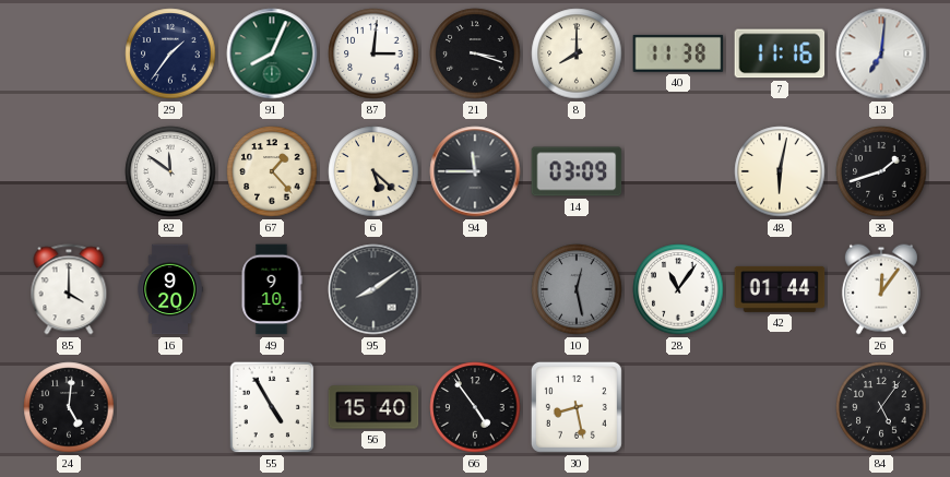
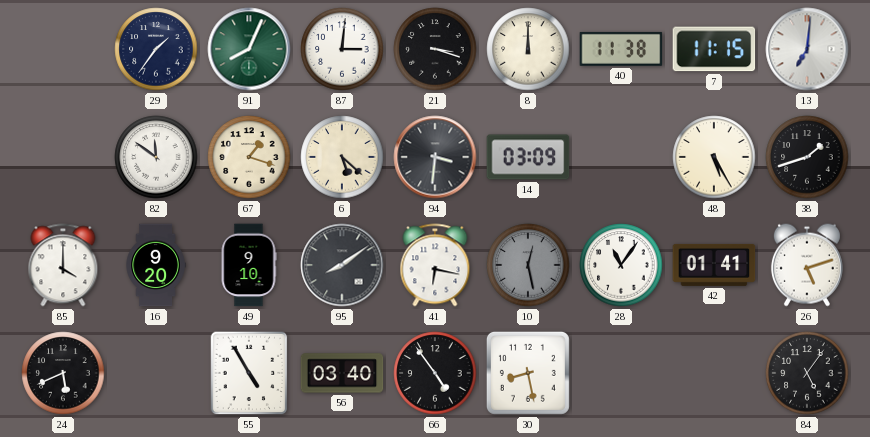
8: 8:00 -> 12:00
7: 11:16 -> 11:15
67: 1:23 -> 1:18
94: 11:45 -> 3:31
48: 6:02 -> 5:25
41: none -> 6:17
42: 01:44 -> 01:41
26: 12:06 -> 5:12
24: 5:01 -> 5:41
56: 15:40 -> 03:40
